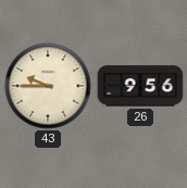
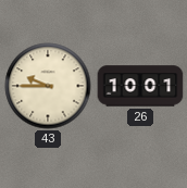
26: 9:56 -> 10:01
